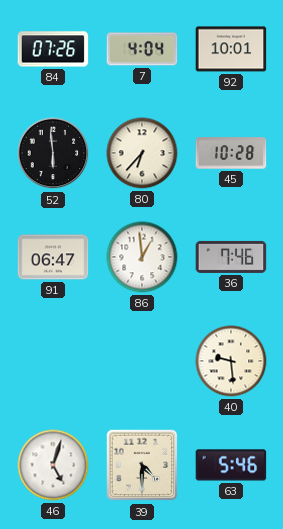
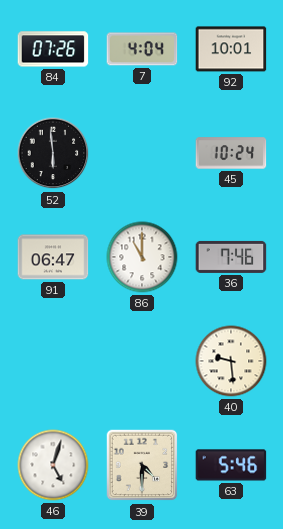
80: 6:37 -> none
45: 10:28 -> 10:24
86: 12:59 -> 11:00
